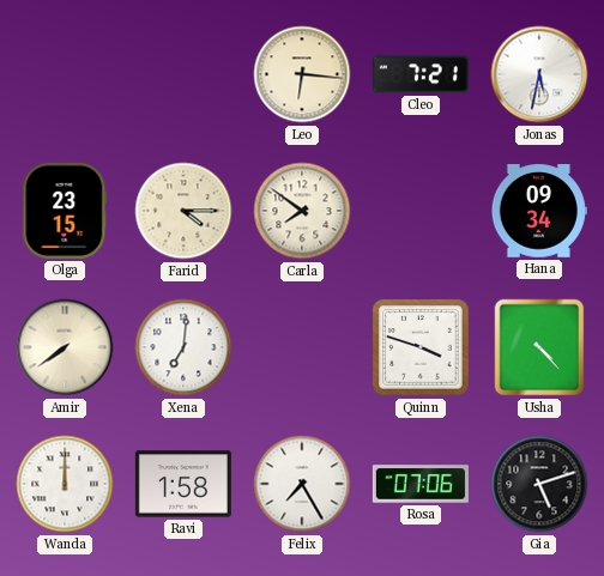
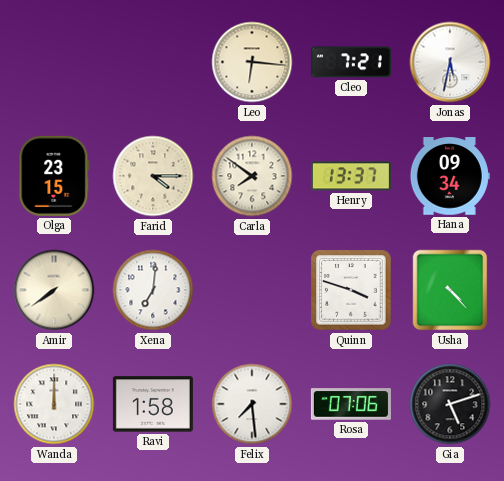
Henry: none -> 13:37
Felix: 7:25 -> 7:29
